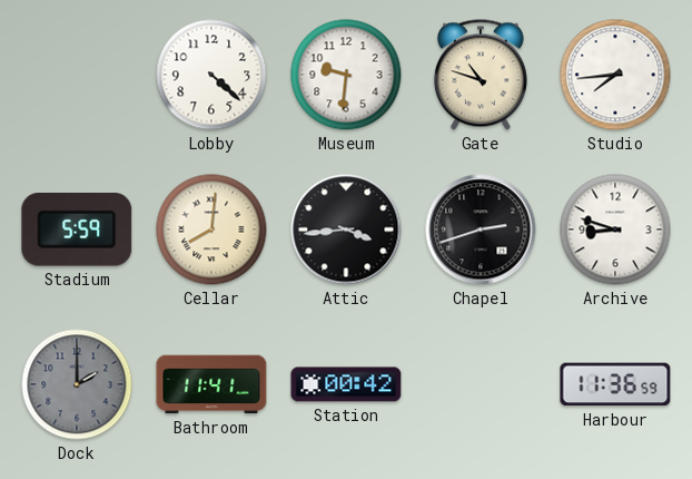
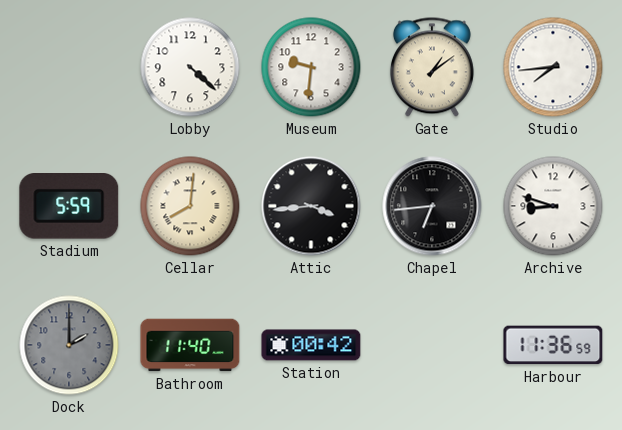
Gate: 10:48 -> 1:09
Chapel: 2:42 -> 6:44
Bathroom: 11:41 -> 11:40
